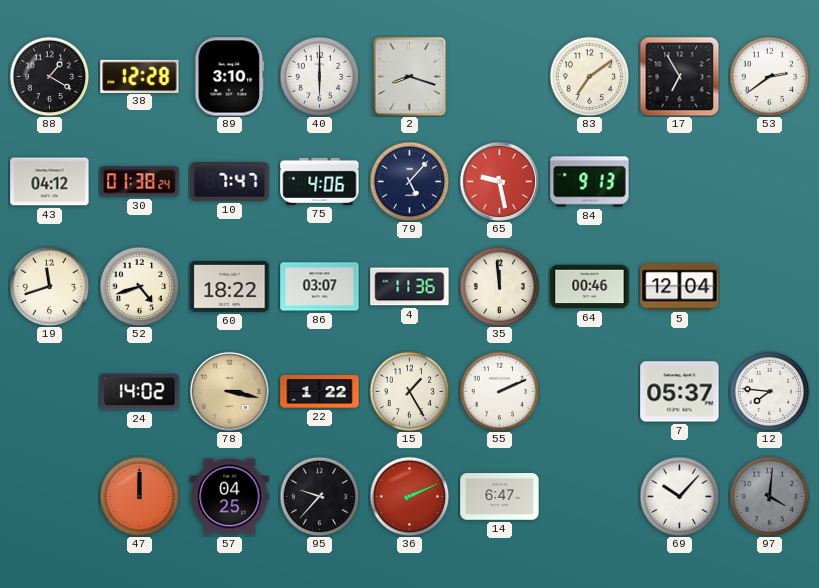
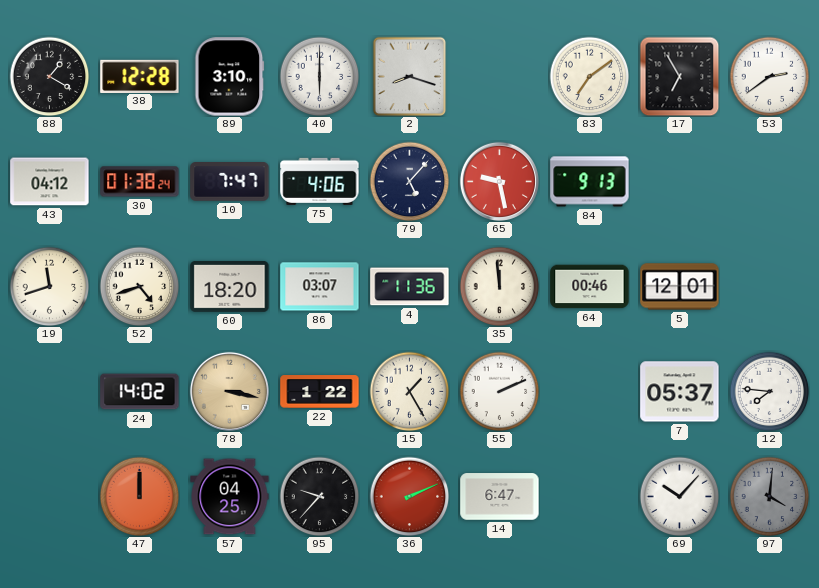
60: 18:22 -> 18:20
5: 12:04 -> 12:01
